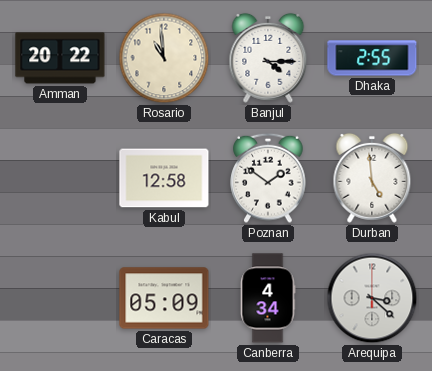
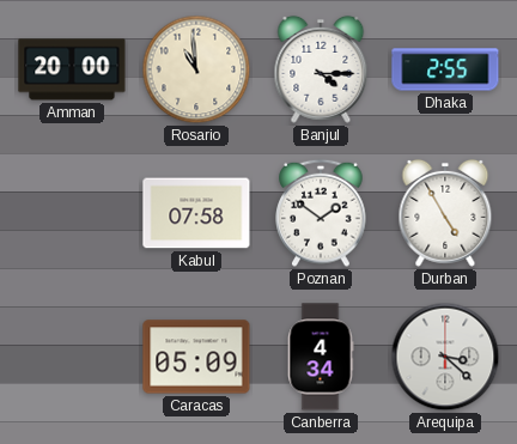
Amman: 20:22 -> 20:00
Kabul: 12:58 -> 07:58
Durban: 4:59 -> 4:55
